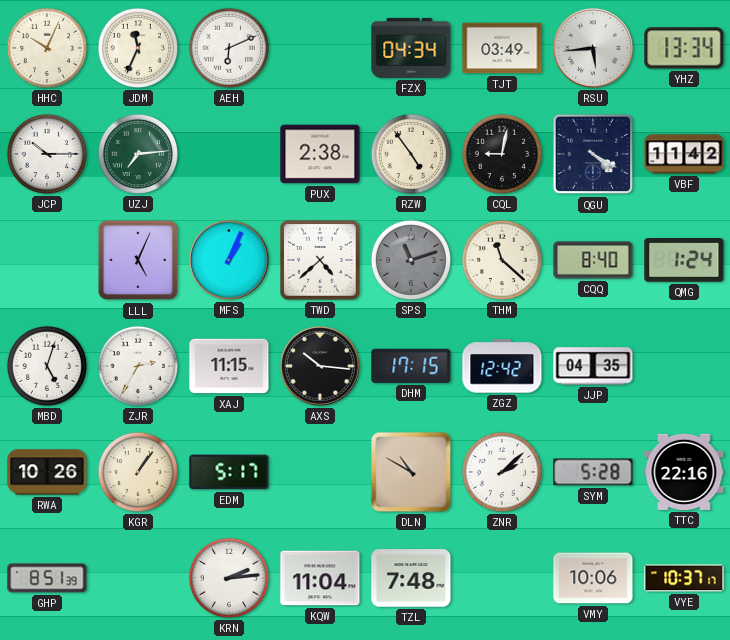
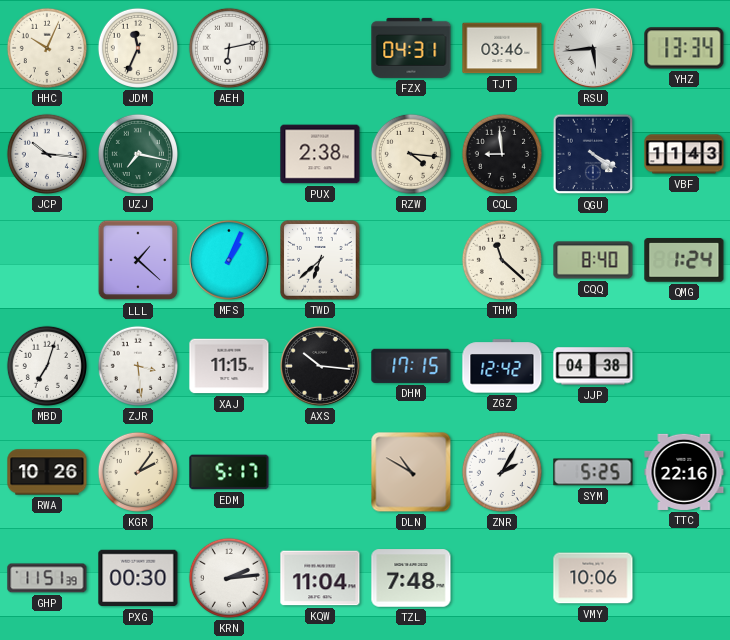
AEH: 6:11 -> 6:13
FZX: 04:34 -> 04:31
TJT: 03:49 -> 03:46
JCP: 10:15 -> 10:16
UZJ: 7:14 -> 7:17
RZW: 4:54 -> 4:16
CQL: 9:02 -> 8:59
VBF: 11:42 -> 11:43
LLL: 5:04 -> 1:22
TWD: 4:38 -> 6:38
SPS: 11:12 -> none
MBD: 5:03 -> 7:03
ZJR: 2:35 -> 3:29
JJP: 04:35 -> 04:38
KGR: 1:06 -> 2:06
ZNR: 2:08 -> 2:05
SYM: 5:28 -> 5:25
GHP: 8:51 -> 11:51
PXG: none -> 00:30
VYE: 10:37 -> none
